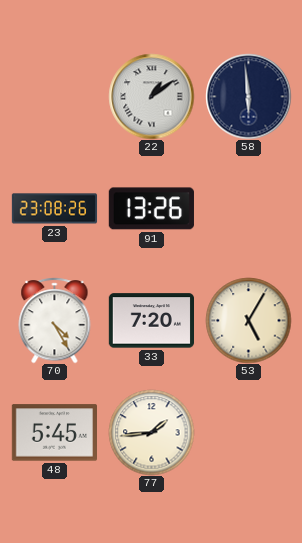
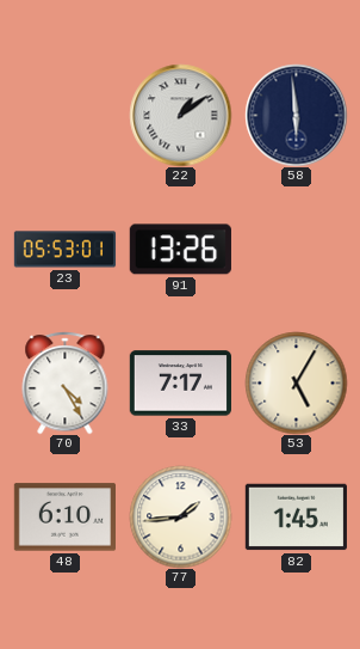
23: 23:08 -> 05:53
33: 7:20 -> 7:17
48: 5:45 -> 6:10
82: none -> 1:45
